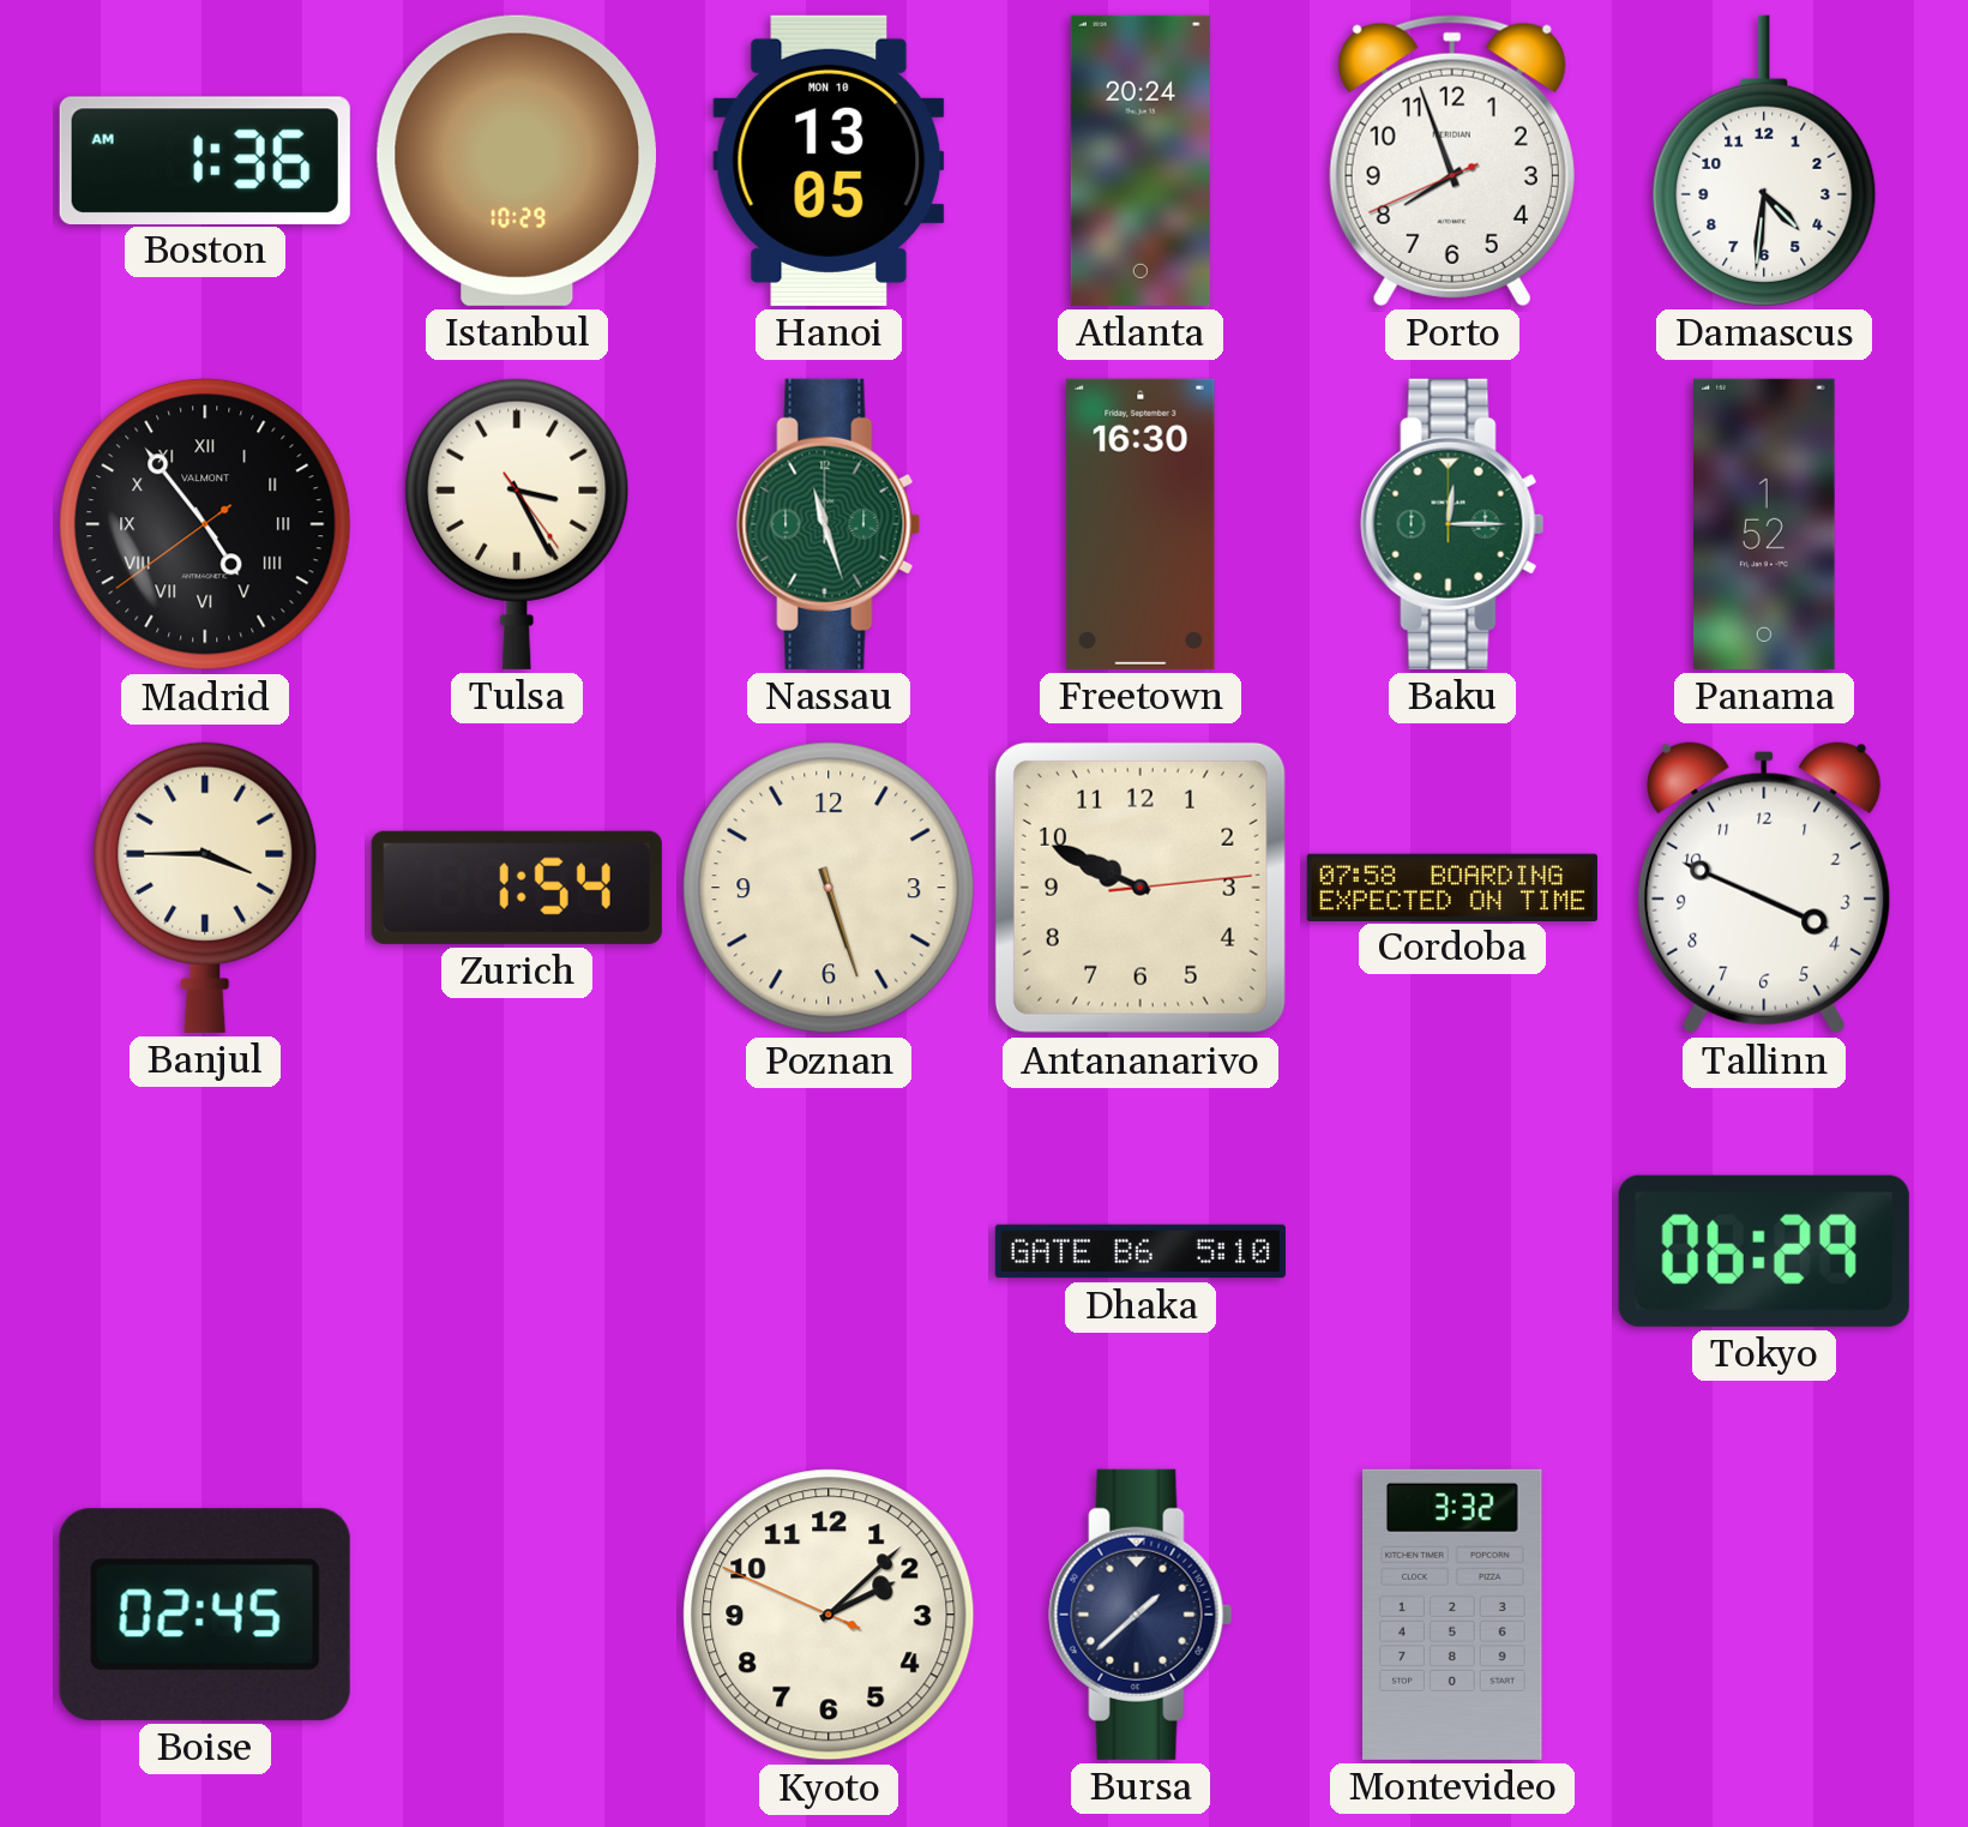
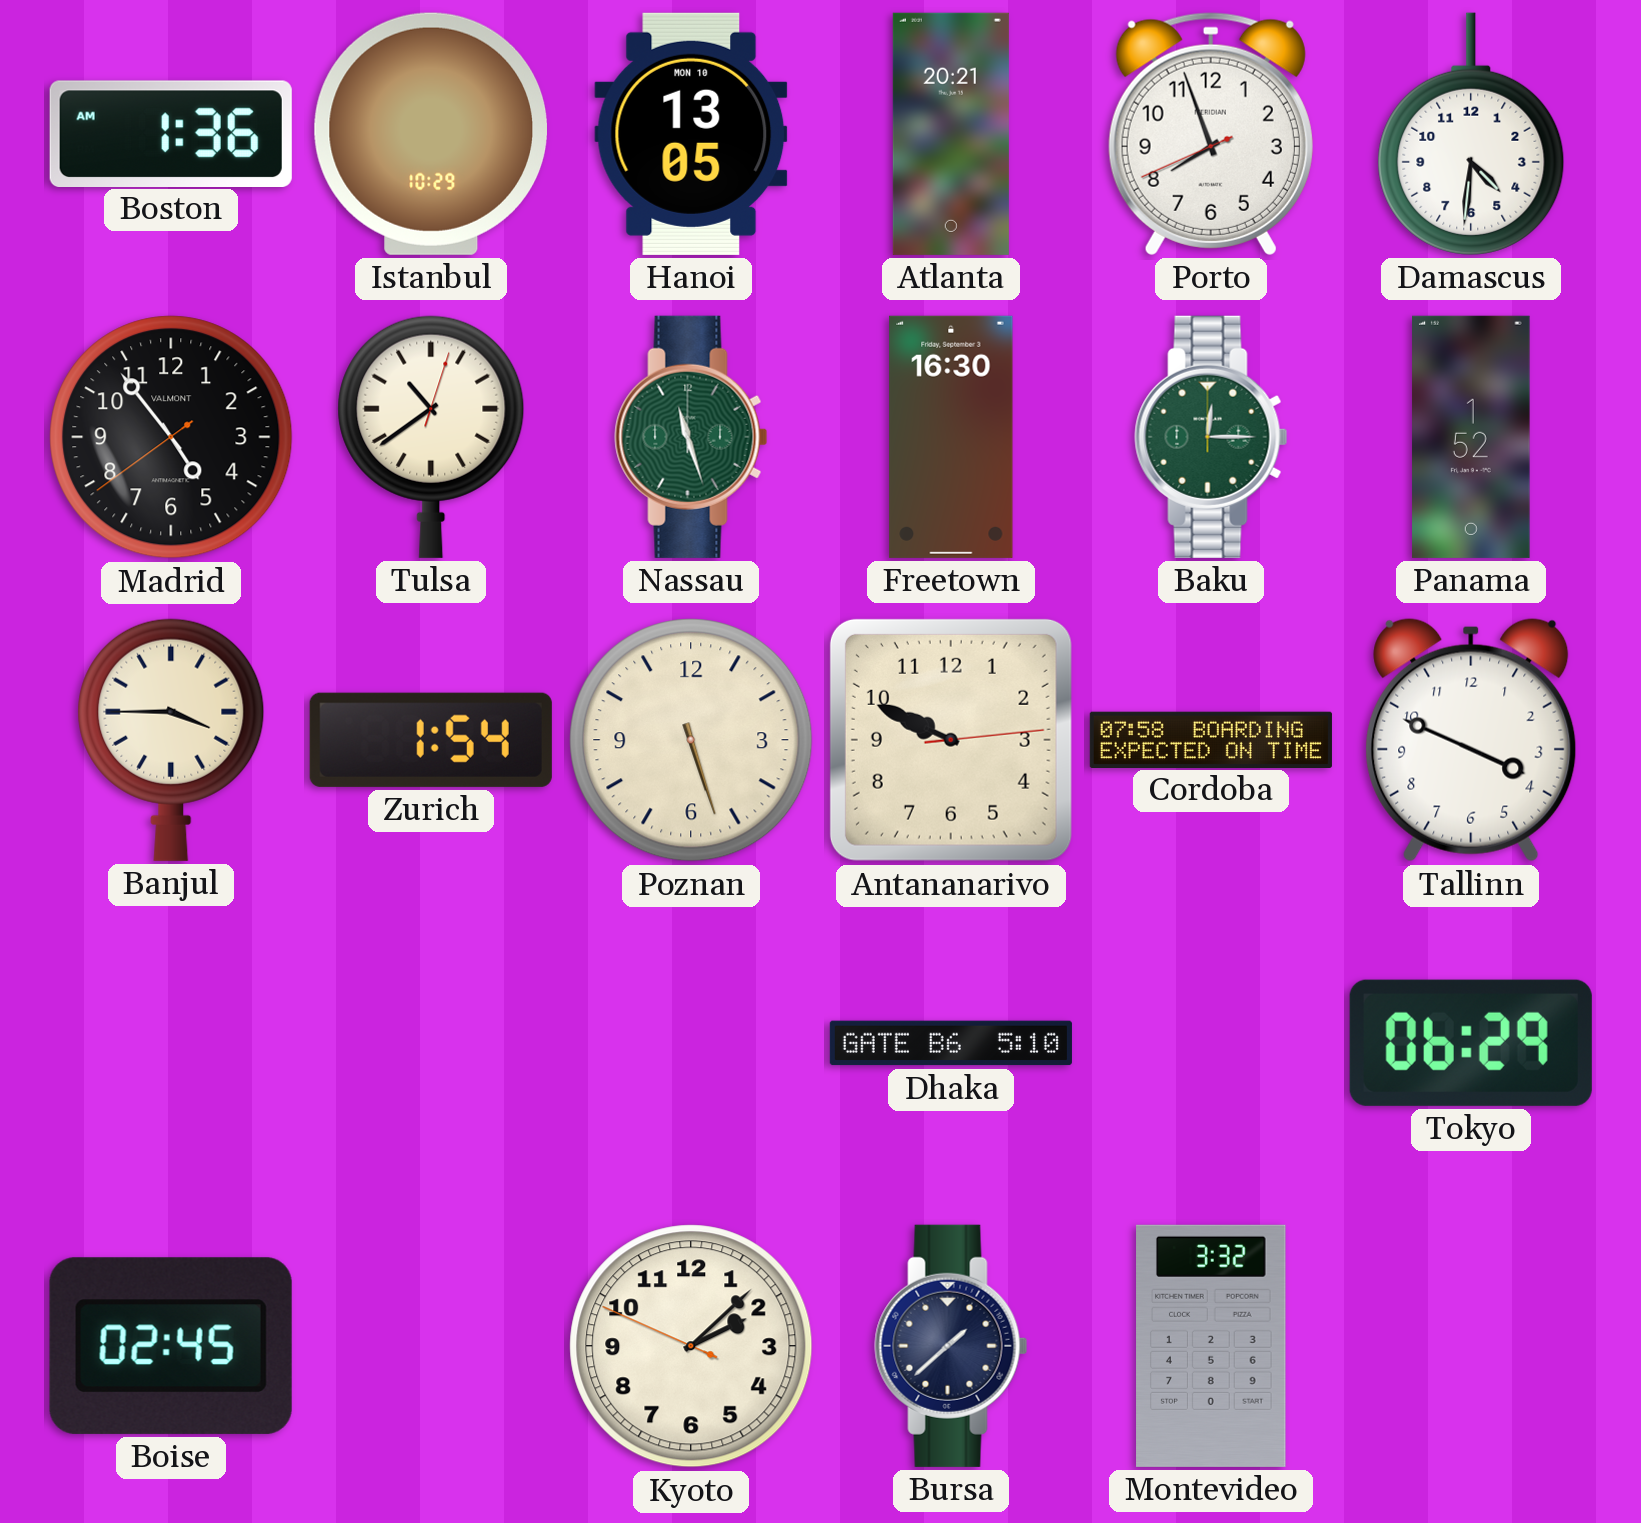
Atlanta: 20:24 -> 20:21
Madrid numerals: Roman -> Arabic
Tulsa: 3:25 -> 10:39
